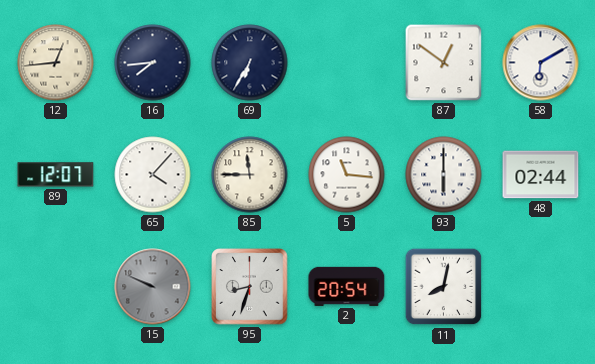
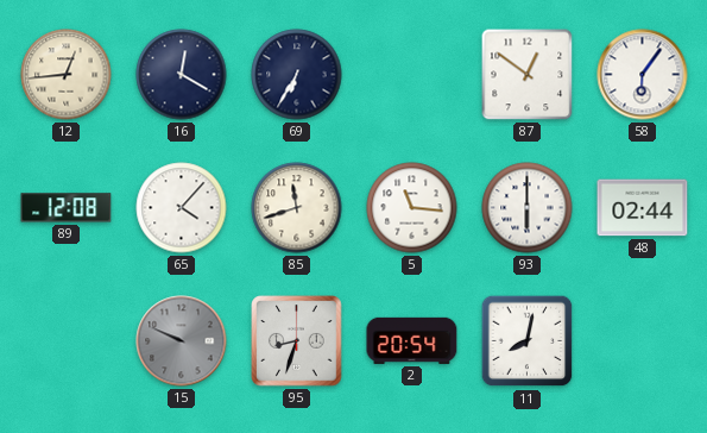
16: 7:44 -> 12:20
58: 6:10 -> 6:06
89: 12:07 -> 12:08
85: 11:45 -> 11:42
